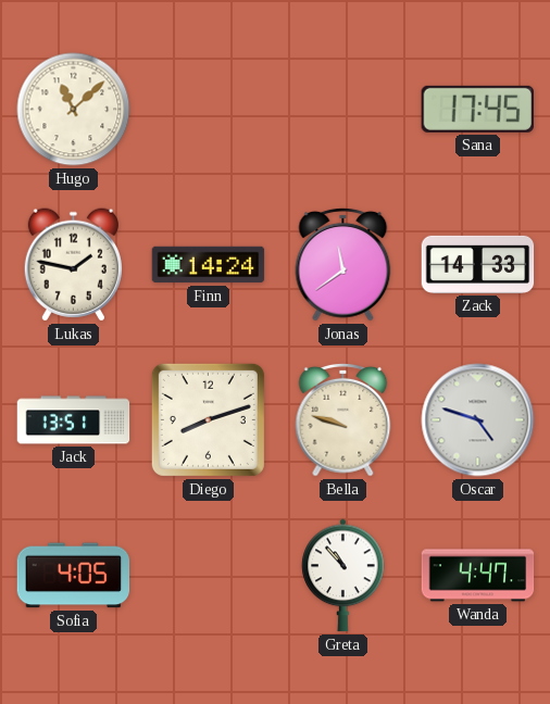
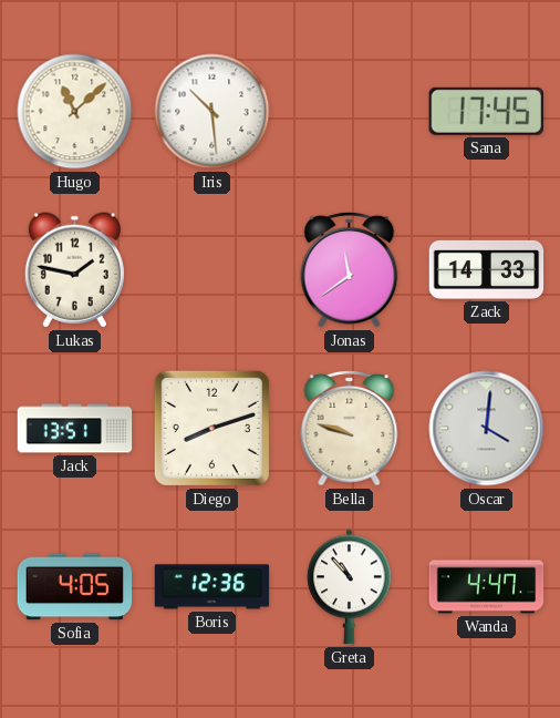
Iris: none -> 10:29
Finn: 14:24 -> none
Oscar: 4:48 -> 4:01
Boris: none -> 12:36
